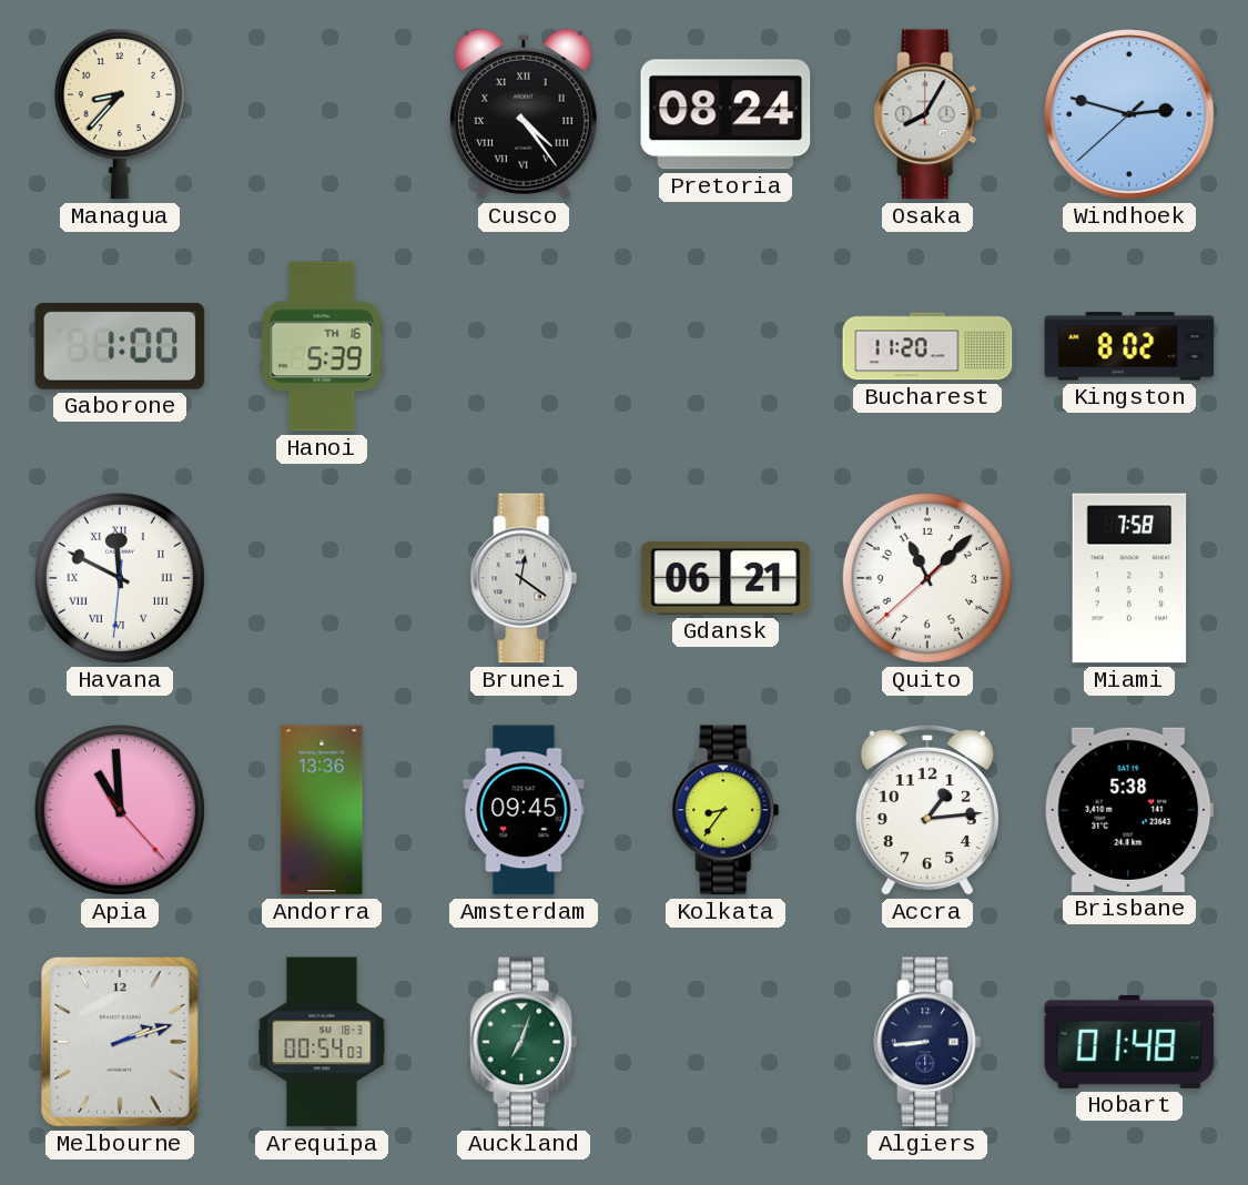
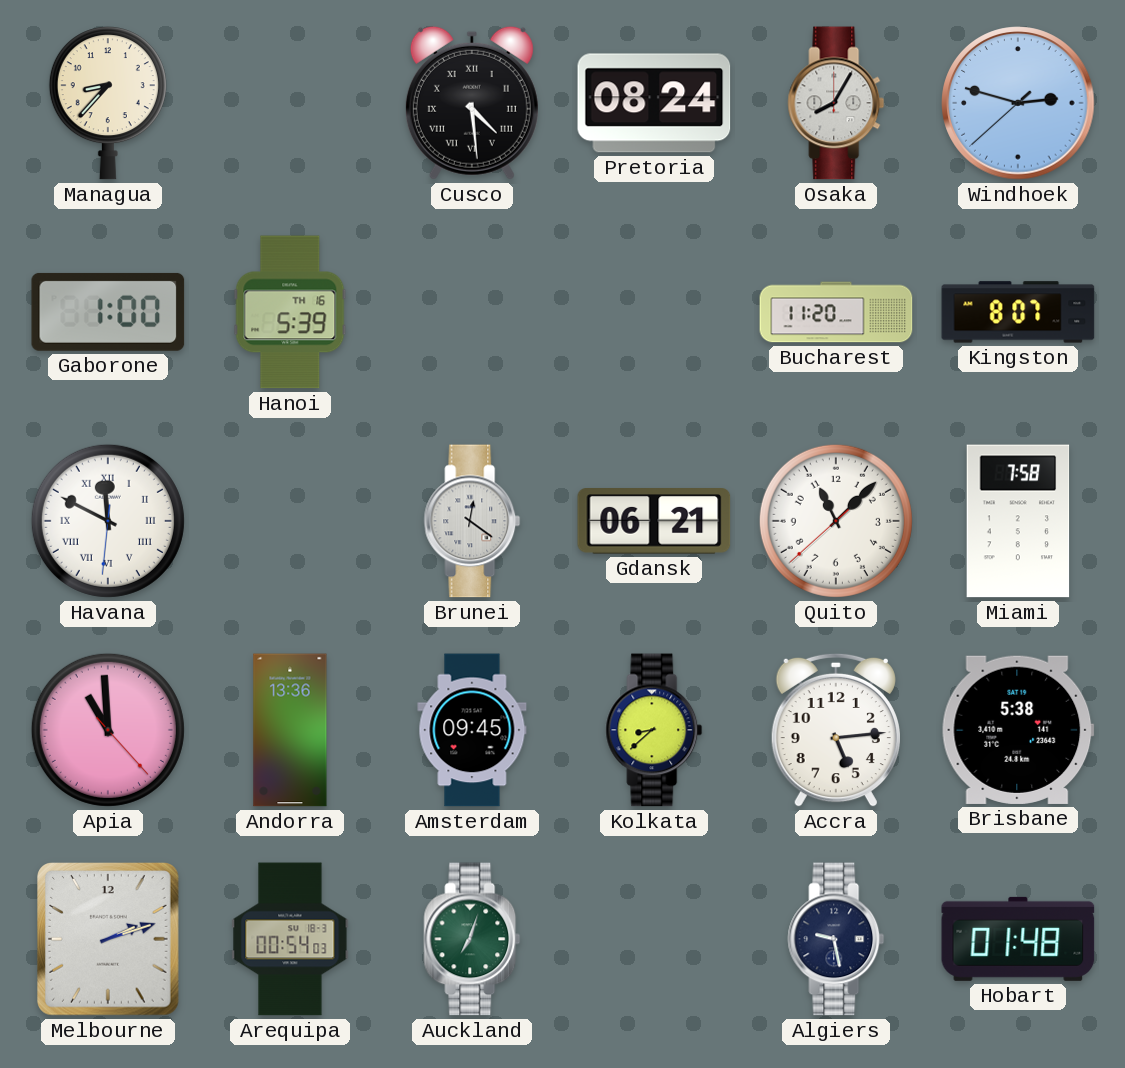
Cusco: 4:24 -> 4:29
Kingston: 8:02 -> 8:07
Kolkata: 8:36 -> 8:38
Accra: 1:14 -> 5:14
Algiers: 8:44 -> 9:28
